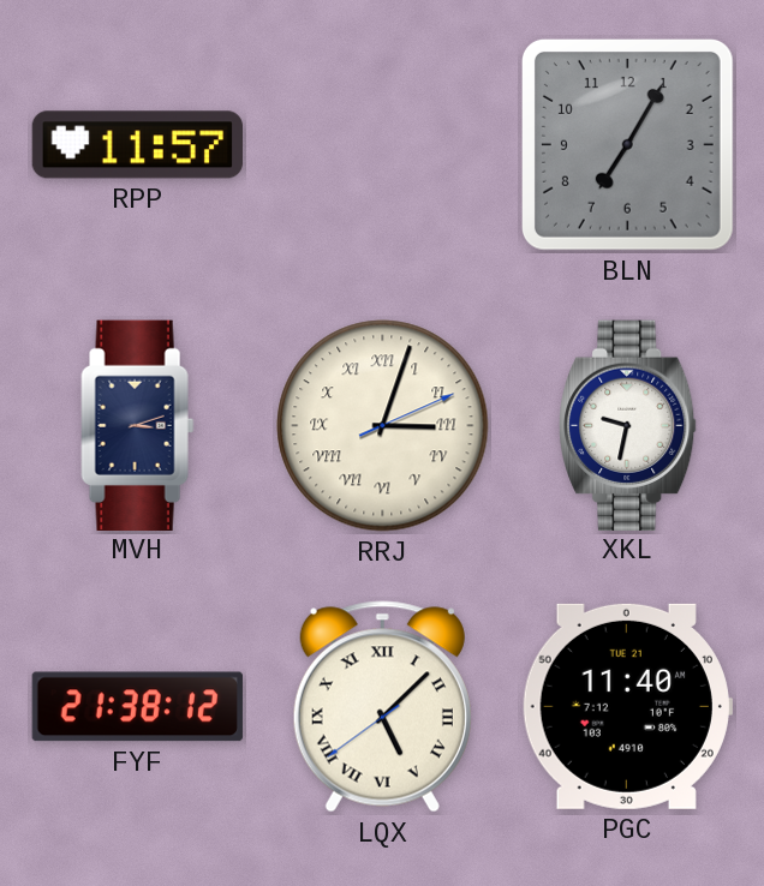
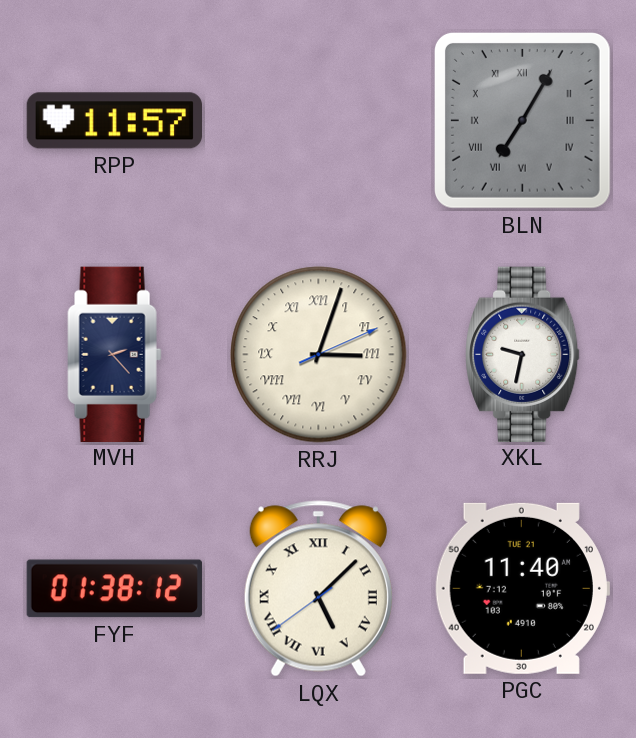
BLN numerals: Arabic -> Roman
MVH: 3:12 -> 2:23
FYF: 21:38 -> 01:38
